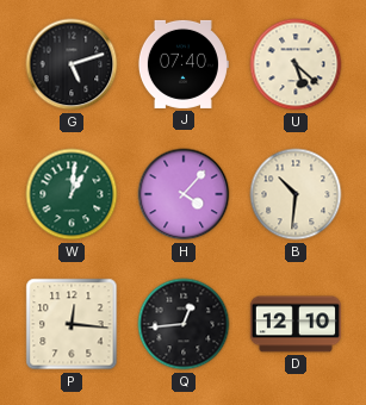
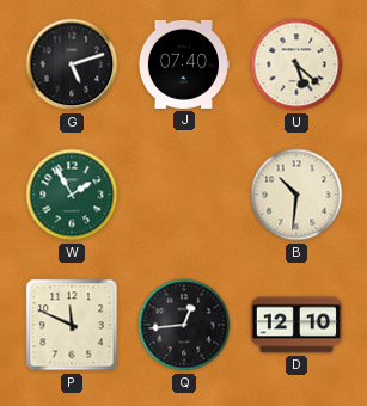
W: 1:01 -> 1:55
H: 4:07 -> none
P: 12:16 -> 11:49
